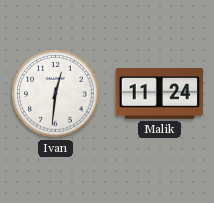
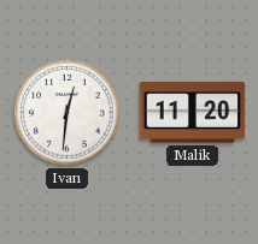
Malik: 11:24 -> 11:20
